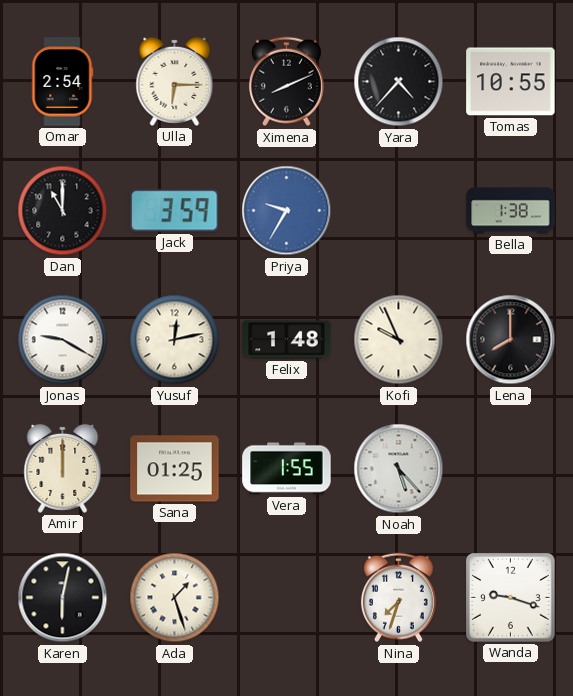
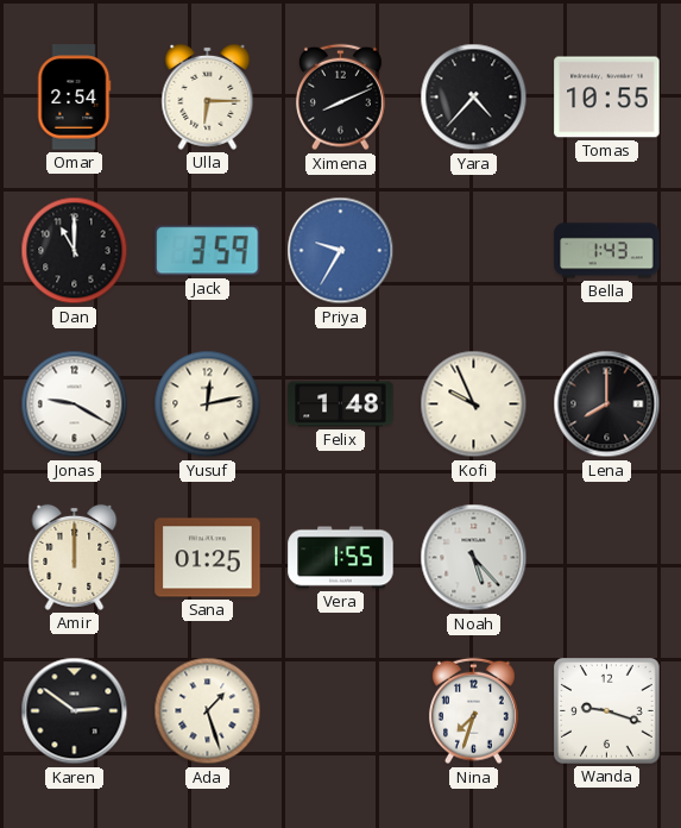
Bella: 1:38 -> 1:43
Karen: 6:02 -> 2:51
